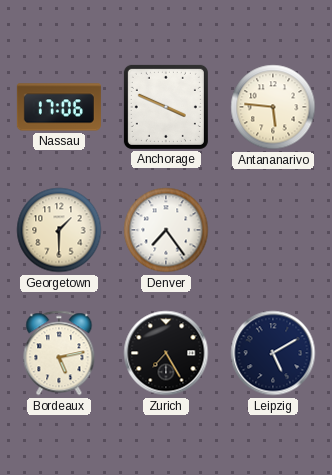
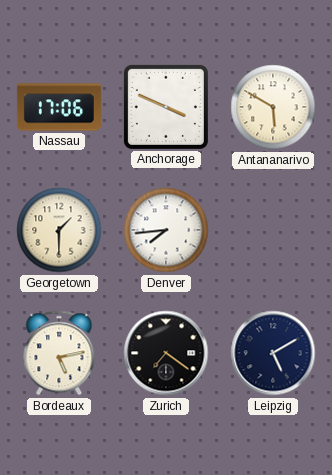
Antananarivo: 5:46 -> 5:50
Denver: 7:24 -> 7:44
Zurich: 7:25 -> 7:21
